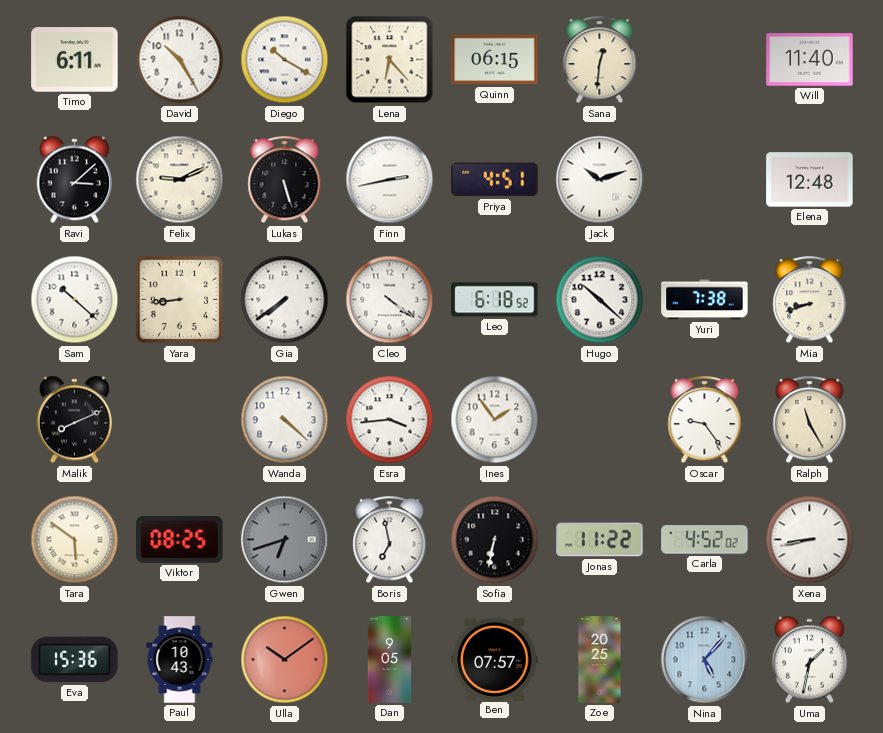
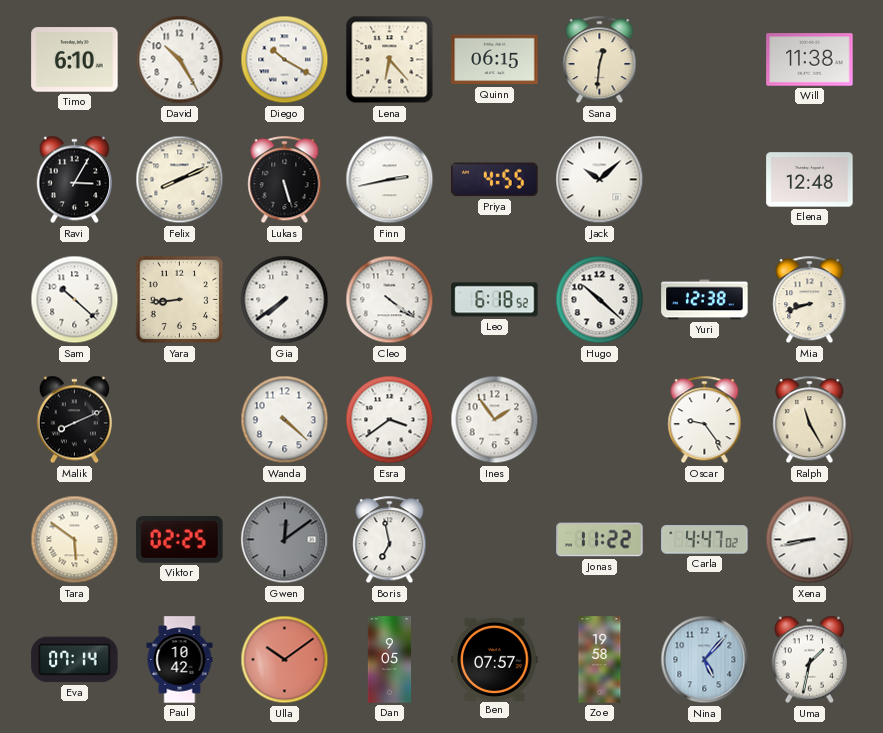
Timo: 6:11 -> 6:10
Will: 11:40 -> 11:38
Ravi: 3:08 -> 3:05
Felix: 9:11 -> 8:11
Priya: 4:51 -> 4:55
Jack: 10:12 -> 10:08
Yuri: 7:38 -> 12:38
Esra: 3:44 -> 3:39
Viktor: 08:25 -> 02:25
Gwen: 6:42 -> 12:09
Sofia: 6:32 -> none
Carla: 4:52 -> 4:47
Eva: 15:36 -> 07:14
Paul: 10:43 -> 10:42
Zoe: 20:25 -> 19:58
